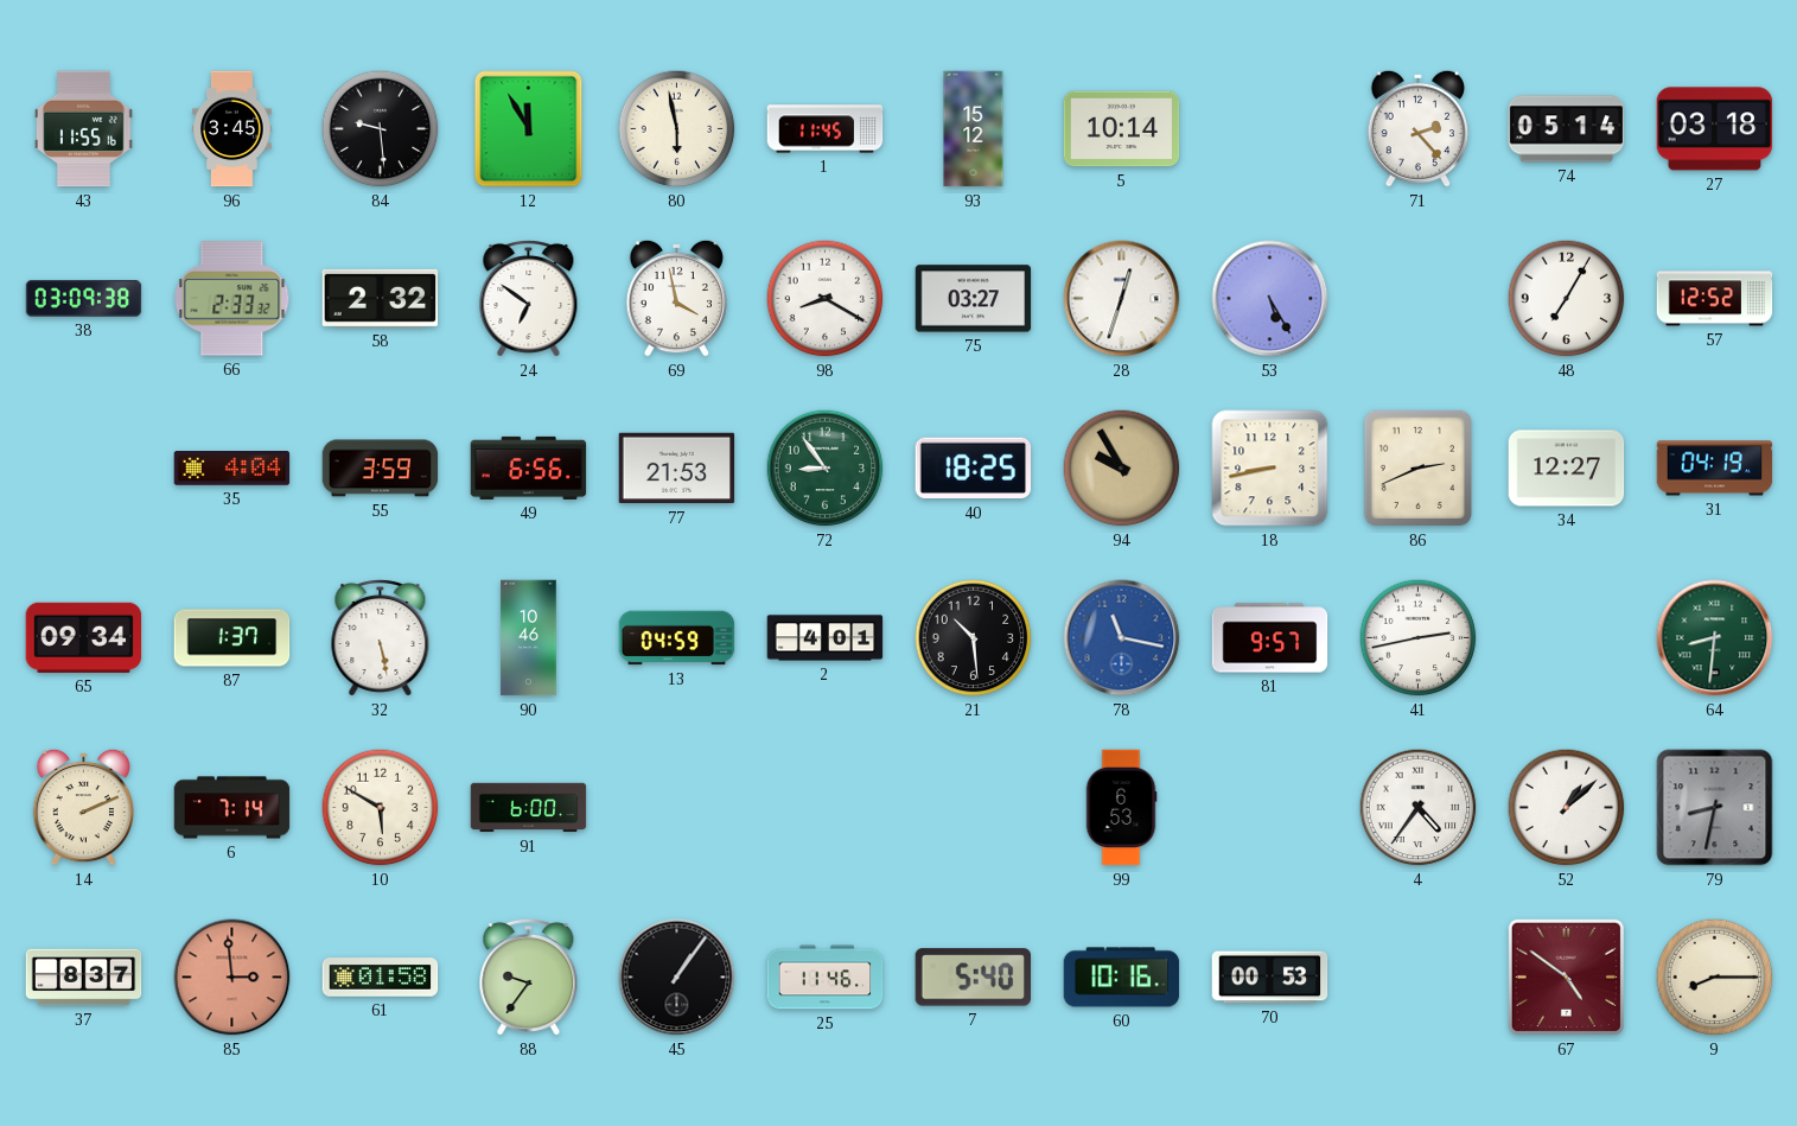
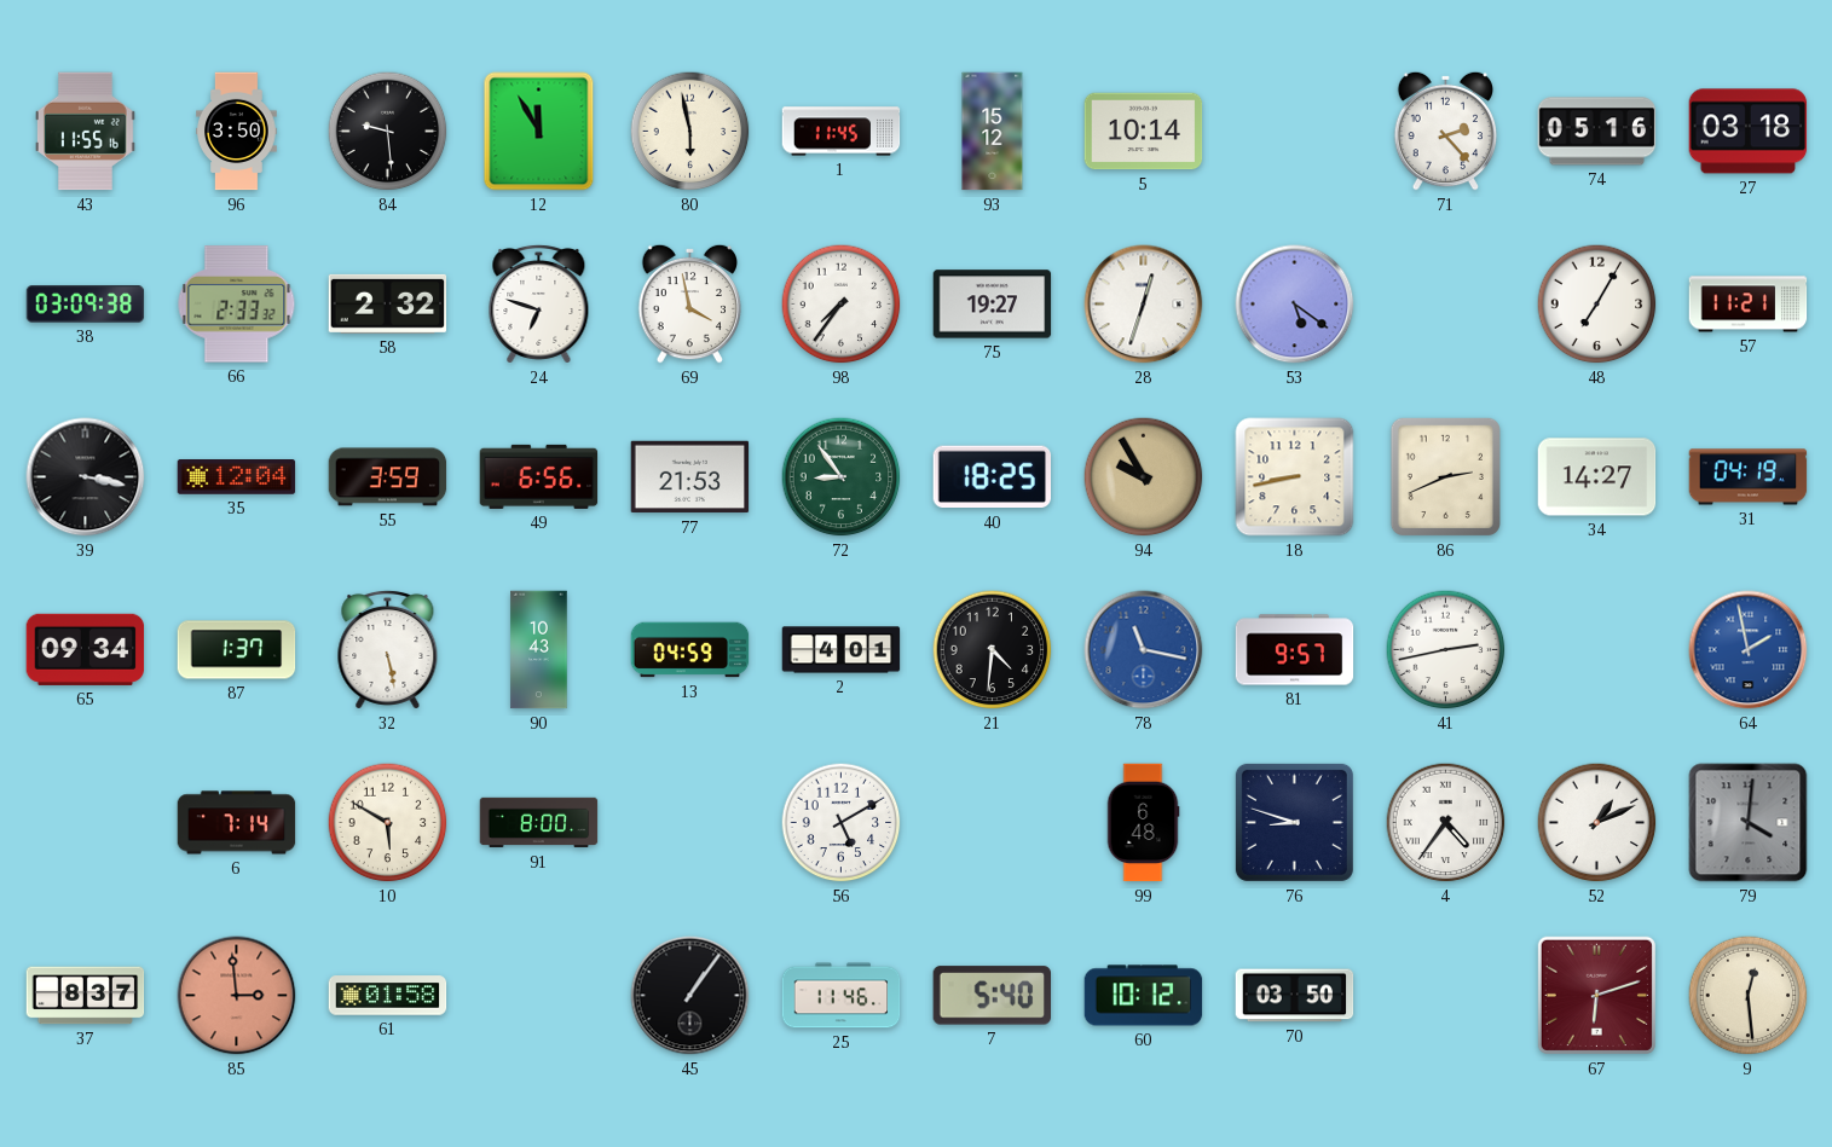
96: 3:45 -> 3:50
74: 05:14 -> 05:16
24: 6:51 -> 6:48
98: 8:20 -> 7:36
75: 03:27 -> 19:27
53: 5:25 -> 5:21
57: 12:52 -> 11:21
39: none -> 3:17
35: 4:04 -> 12:04
34: 12:27 -> 14:27
90: 10:46 -> 10:43
21: 10:29 -> 4:31
64: 8:31 -> 1:58
64 dial: green -> blue
14: 2:11 -> none
91: 6:00 -> 8:00
56: none -> 5:10
99: 6:53 -> 6:48
76: none -> 8:48
52: 1:08 -> 1:11
79: 8:32 -> 4:01
88: 9:36 -> none
60: 10:16 -> 10:12
70: 00:53 -> 03:50
67: 4:51 -> 6:12
9: 8:15 -> 12:29
